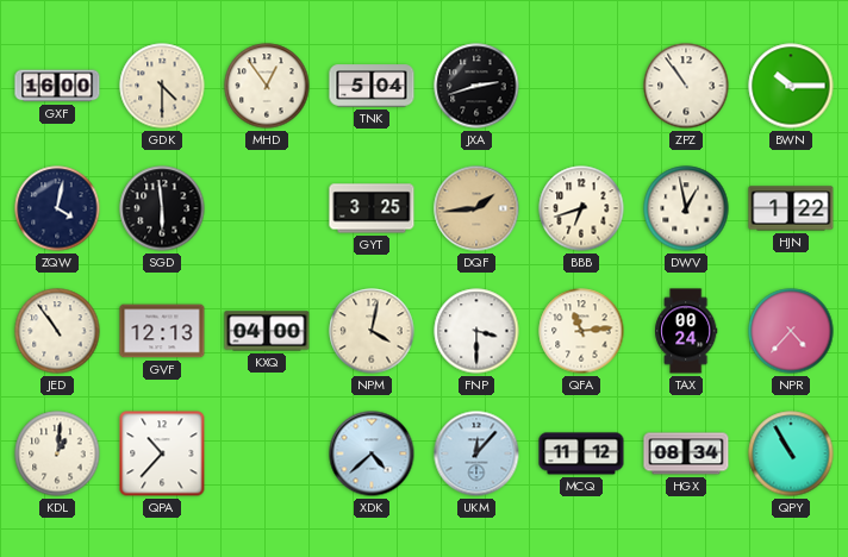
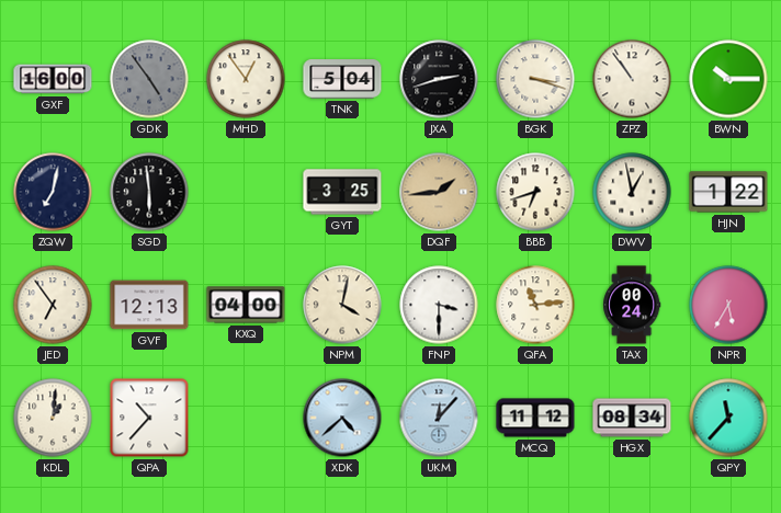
GDK: 4:30 -> 4:54
GDK dial: cream -> grey
BGK: none -> 3:18
ZQW: 4:02 -> 7:02
JED: 10:54 -> 6:54
NPR: 4:37 -> 5:35
QPY: 10:55 -> 11:37
